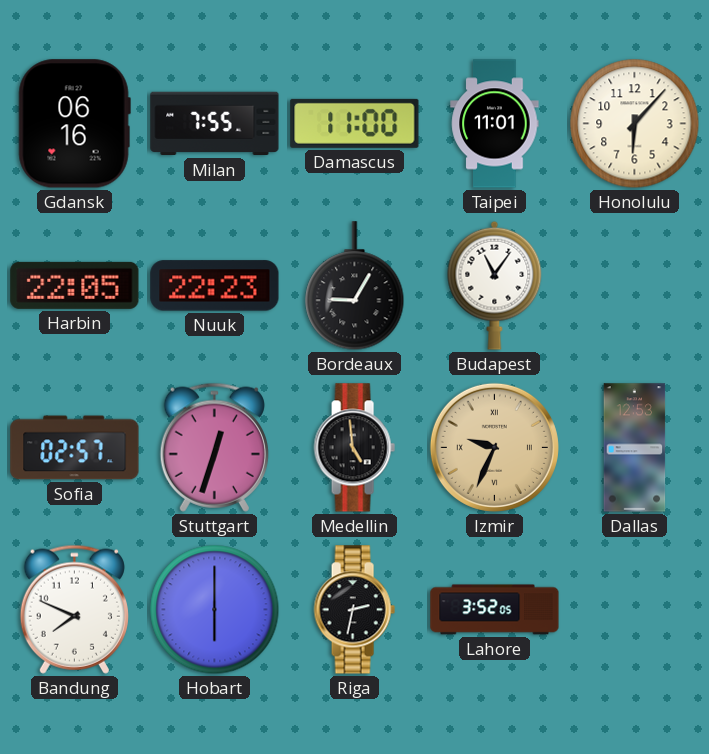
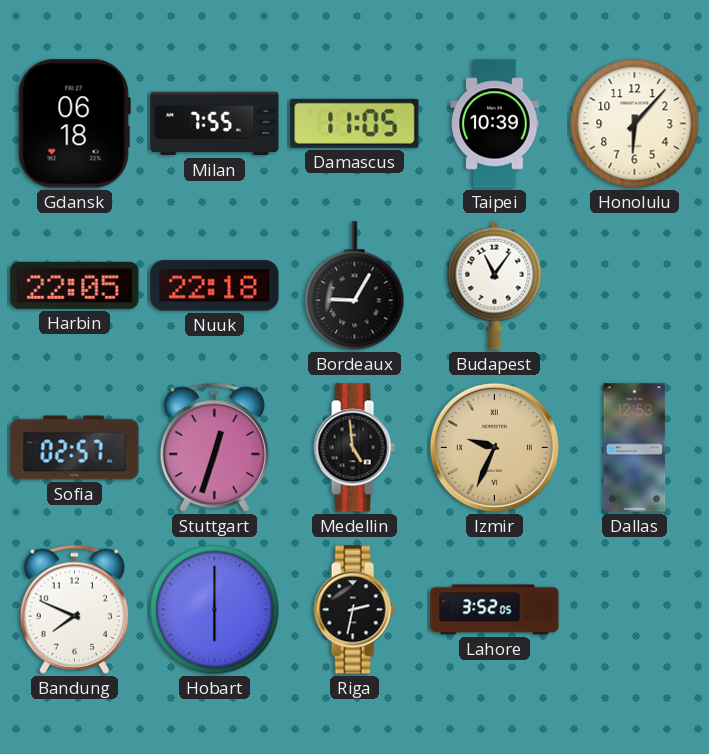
Gdansk: 06:16 -> 06:18
Damascus: 11:00 -> 11:05
Taipei: 11:01 -> 10:39
Nuuk: 22:23 -> 22:18
